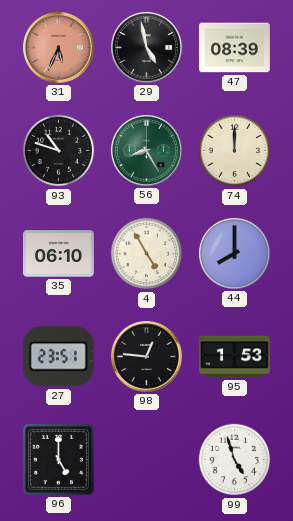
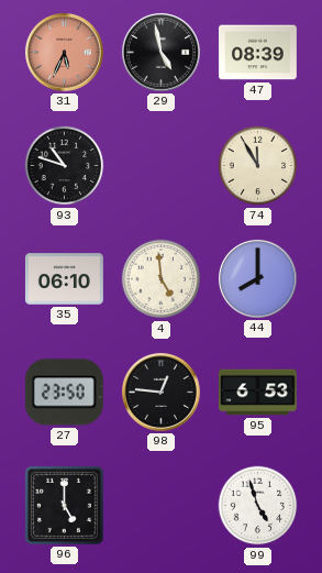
56: 8:25 -> none
74: 12:00 -> 11:55
4: 4:55 -> 4:59
27: 23:51 -> 23:50
95: 1:53 -> 6:53
